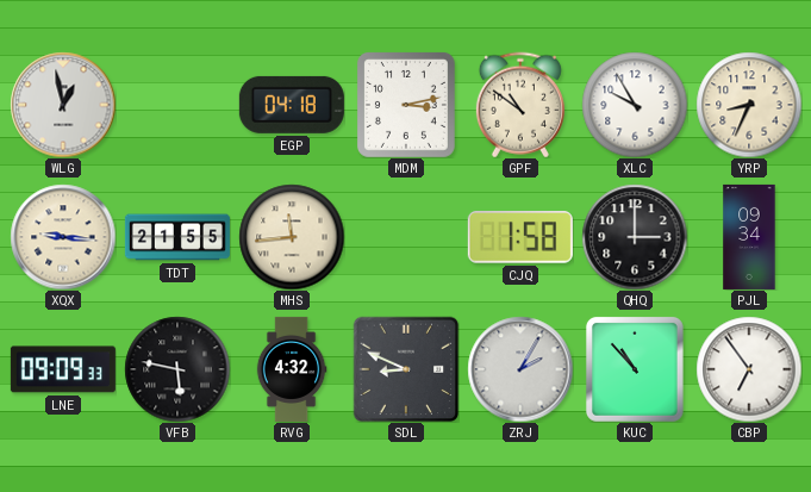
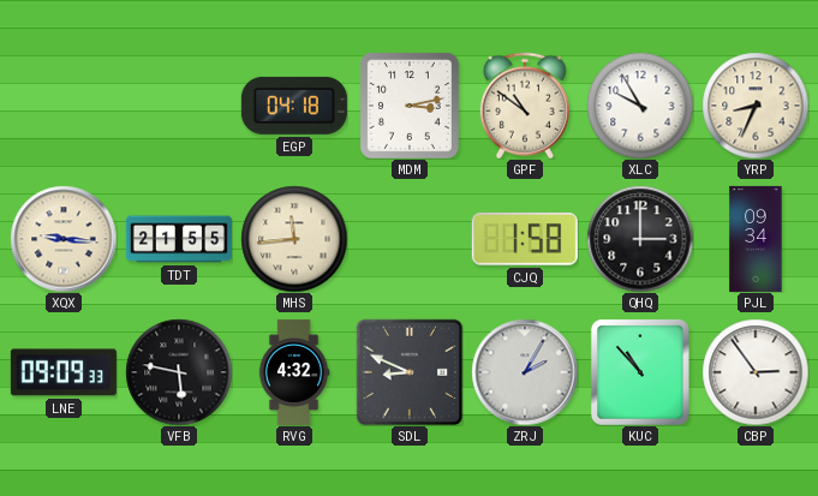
WLG: 12:58 -> none
CBP: 6:54 -> 2:54
